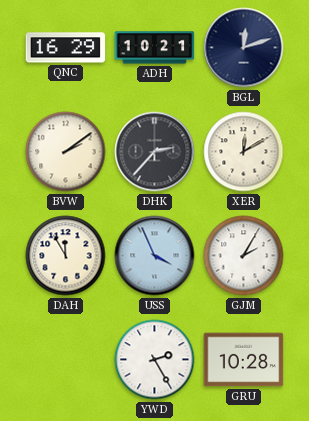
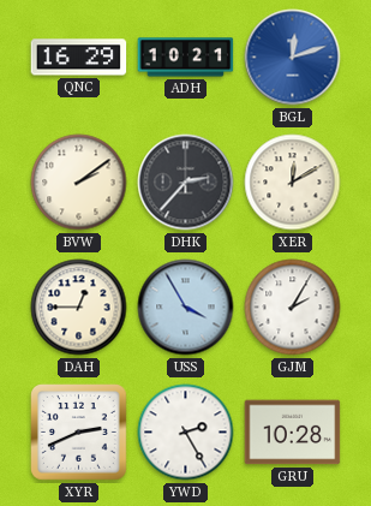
BGL dial: navy -> blue
DAH: 11:55 -> 12:45
USS: 3:56 -> 3:55
XYR: none -> 2:41
